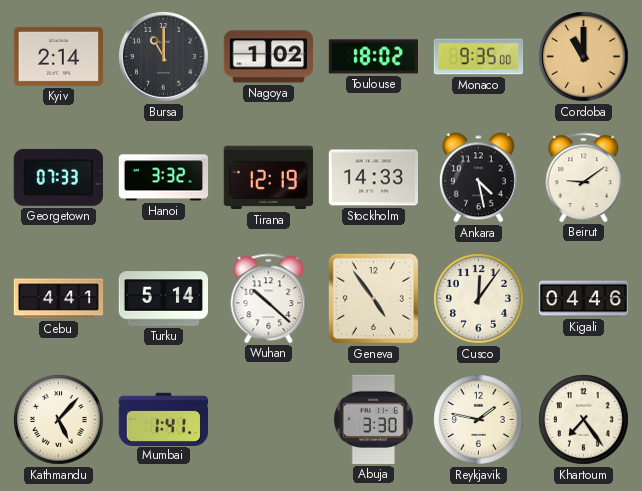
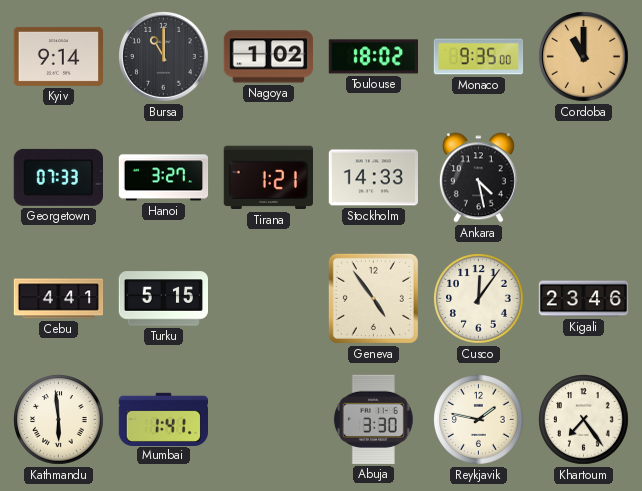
Kyiv: 2:14 -> 9:14
Hanoi: 3:32 -> 3:27
Tirana: 12:19 -> 1:21
Beirut: 9:09 -> none
Turku: 5:14 -> 5:15
Wuhan: 10:22 -> none
Kigali: 04:46 -> 23:46
Kathmandu: 5:07 -> 5:59
